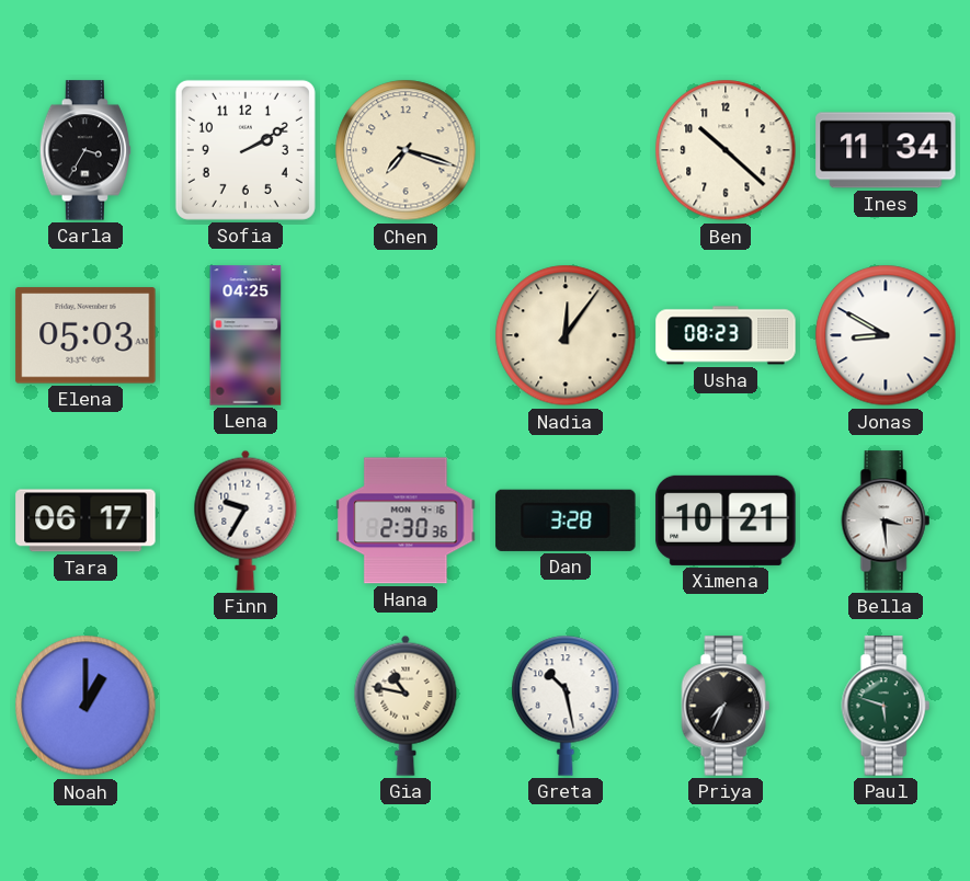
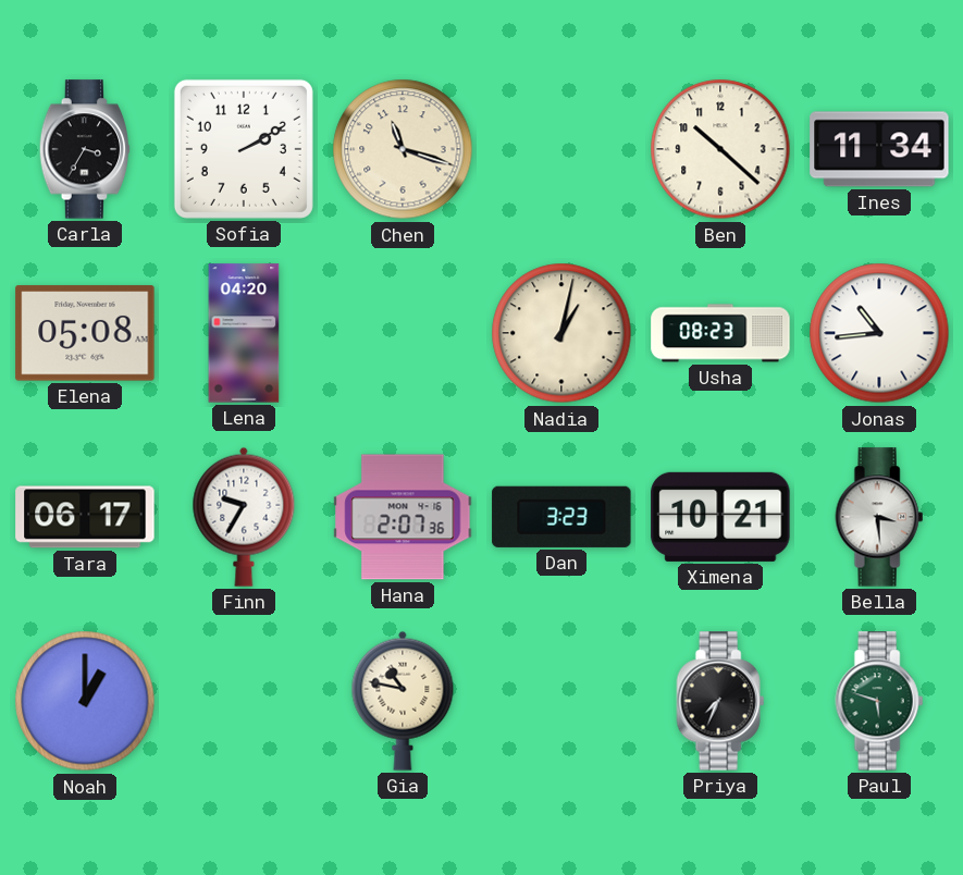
Chen: 7:18 -> 11:18
Elena: 05:03 -> 05:08
Lena: 04:25 -> 04:20
Nadia: 12:06 -> 1:02
Jonas: 8:50 -> 10:44
Hana: 2:30 -> 2:07
Dan: 3:28 -> 3:23
Greta: 10:28 -> none
